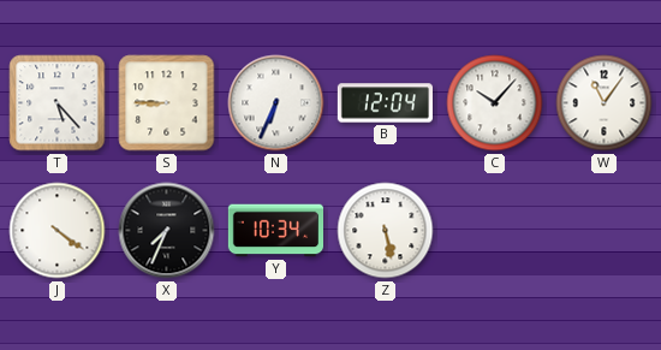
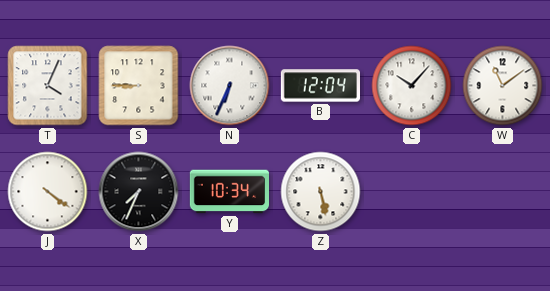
T: 5:23 -> 4:04
W: 11:06 -> 11:09
